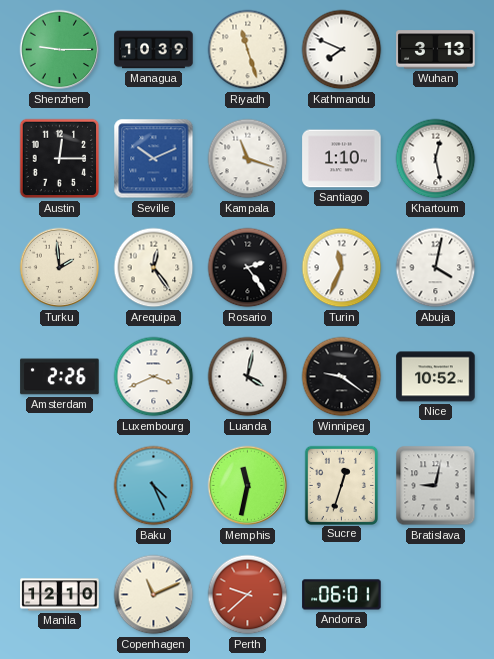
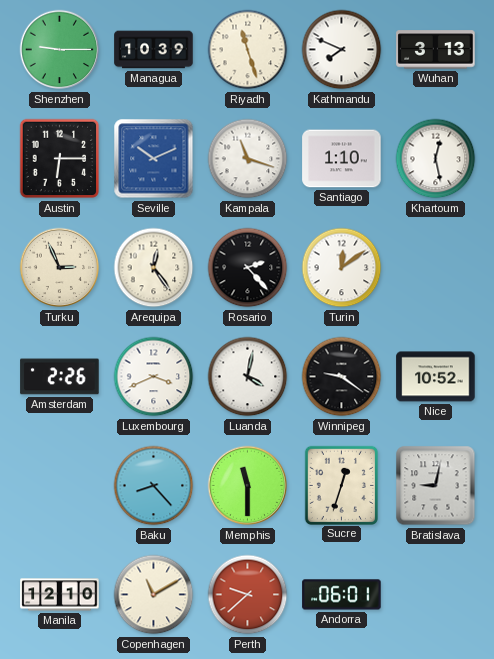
Austin: 12:15 -> 6:15
Turku: 1:59 -> 2:56
Rosario: 2:24 -> 2:23
Turin: 11:34 -> 12:09
Abuja: 4:02 -> none
Baku: 4:26 -> 8:23
Memphis: 11:32 -> 11:30
Copenhagen: 11:11 -> 11:10
